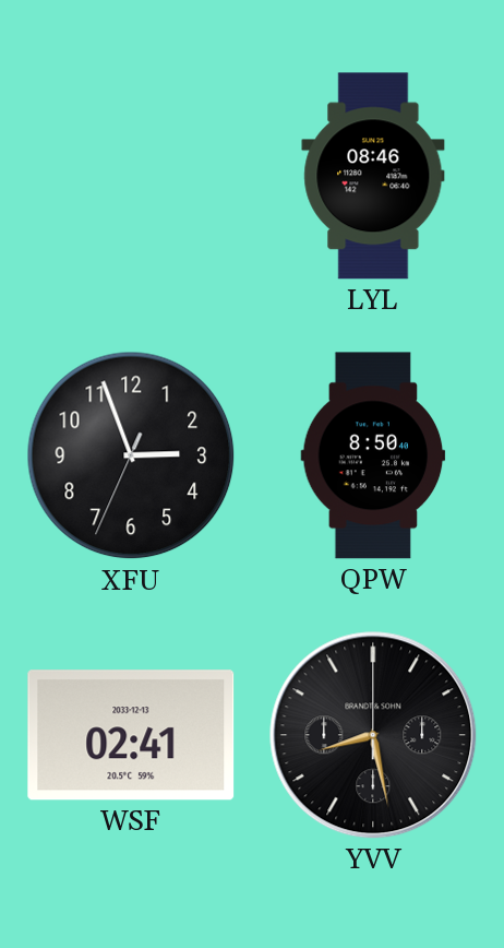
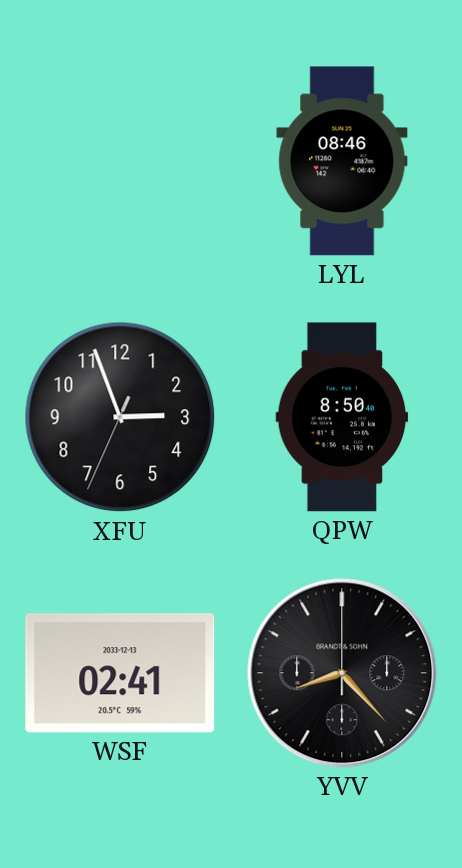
YVV: 8:28 -> 8:23
